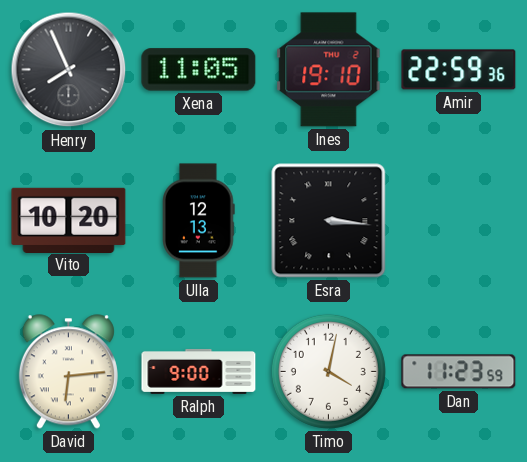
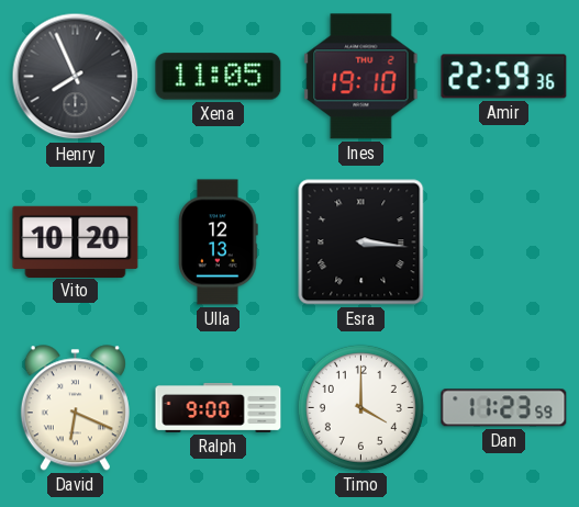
David: 6:14 -> 6:19
Timo: 4:02 -> 4:00
